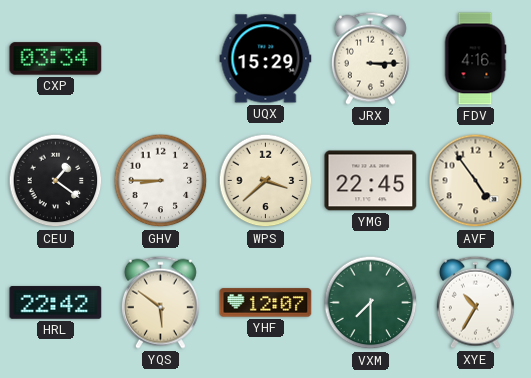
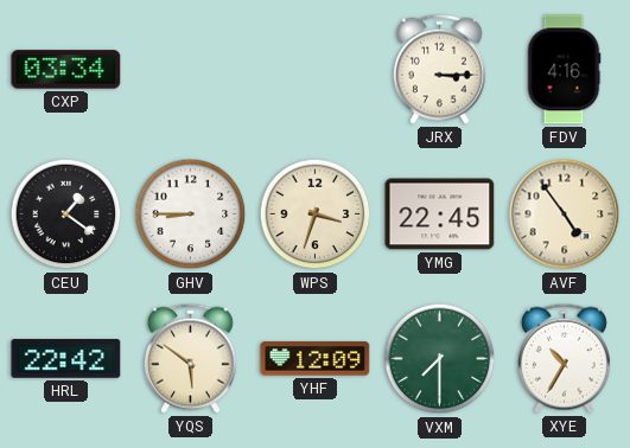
UQX: 15:29 -> none
WPS: 3:38 -> 3:33
YHF: 12:07 -> 12:09
